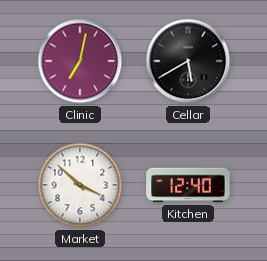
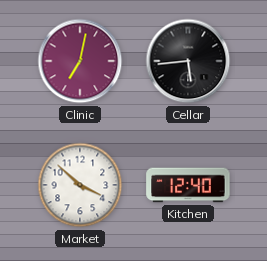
Cellar: 5:40 -> 5:44
